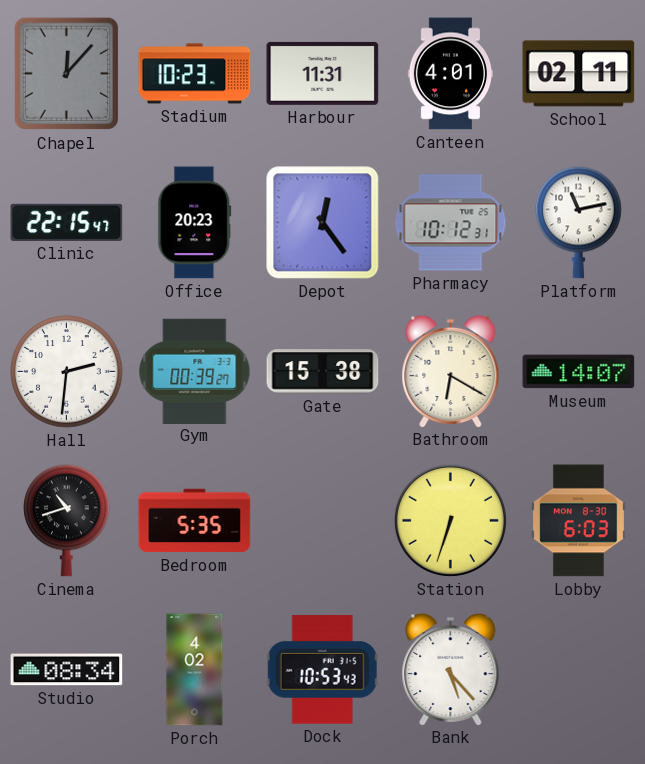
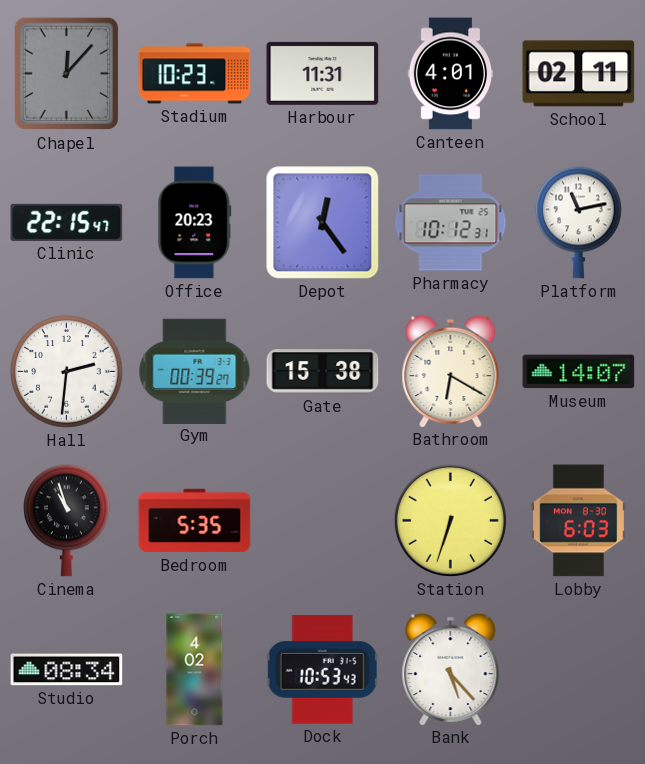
Cinema: 10:42 -> 10:57
